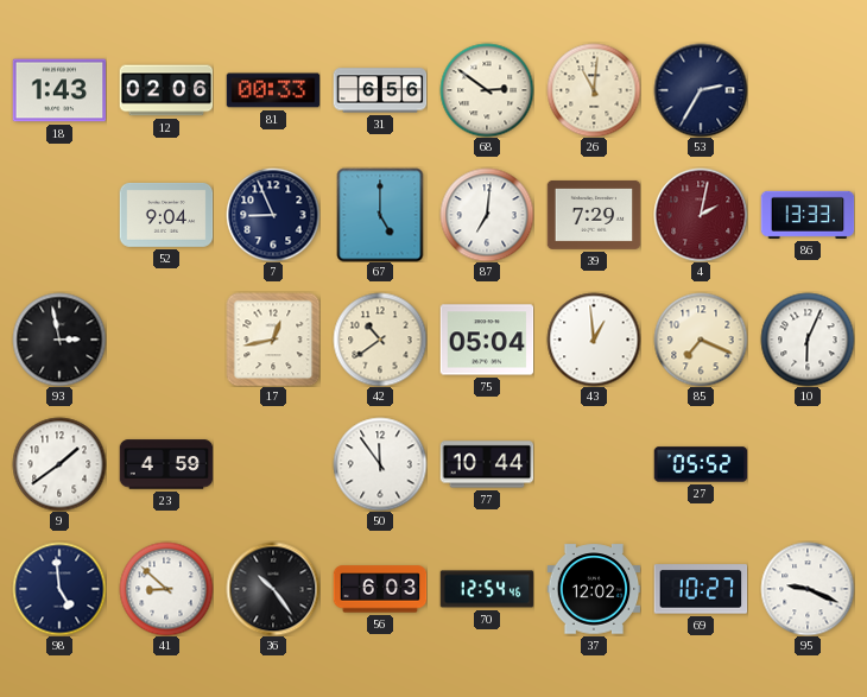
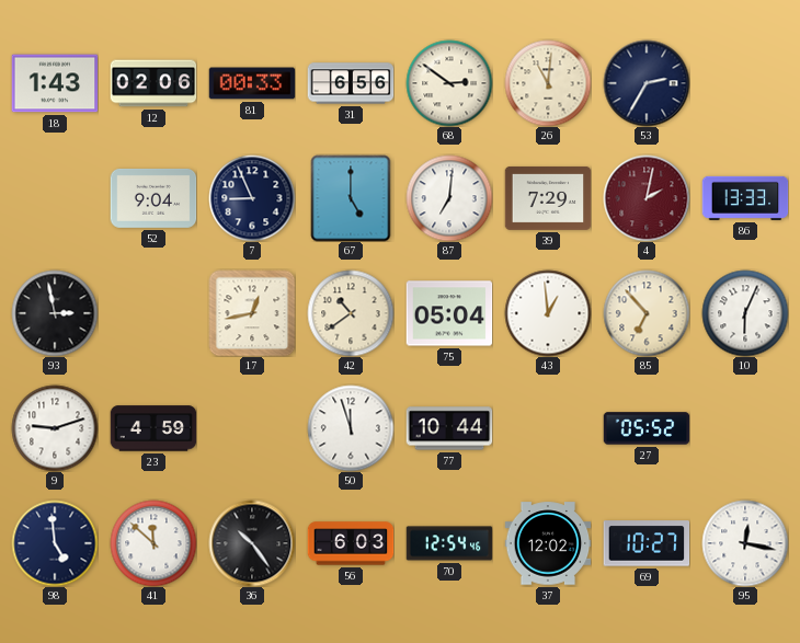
85: 7:19 -> 6:53
9: 1:39 -> 9:12
50: 11:54 -> 11:57
41: 8:52 -> 11:52
95: 9:19 -> 12:17
